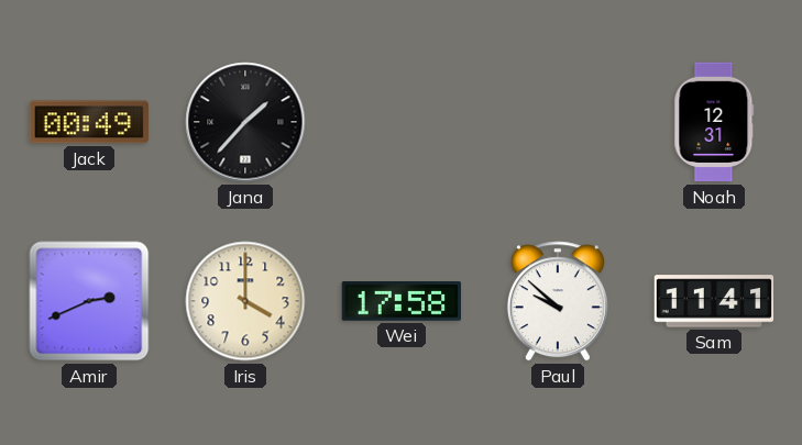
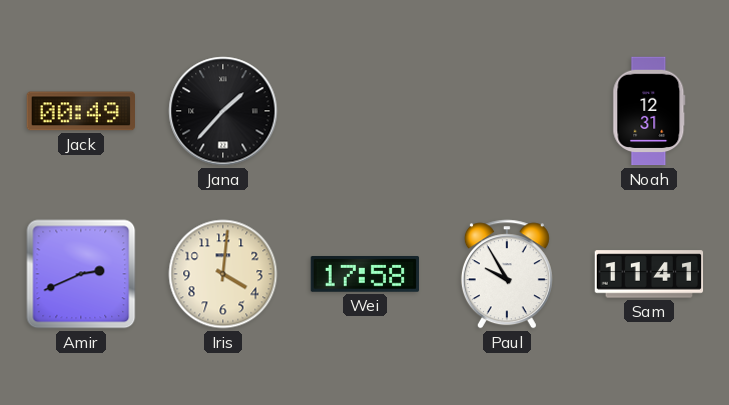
Iris: 4:00 -> 4:01
Paul: 9:52 -> 9:55
